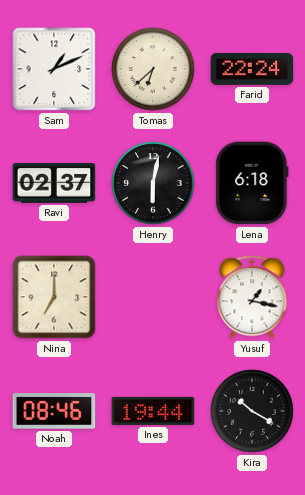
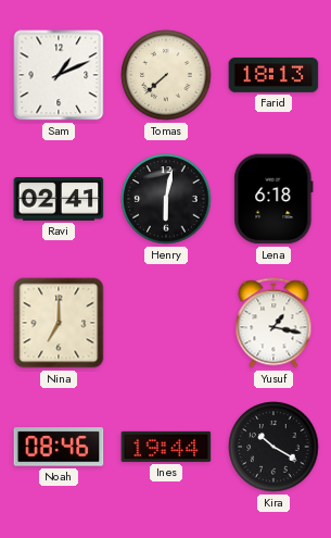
Tomas: 6:38 -> 7:38
Farid: 22:24 -> 18:13
Ravi: 02:37 -> 02:41
